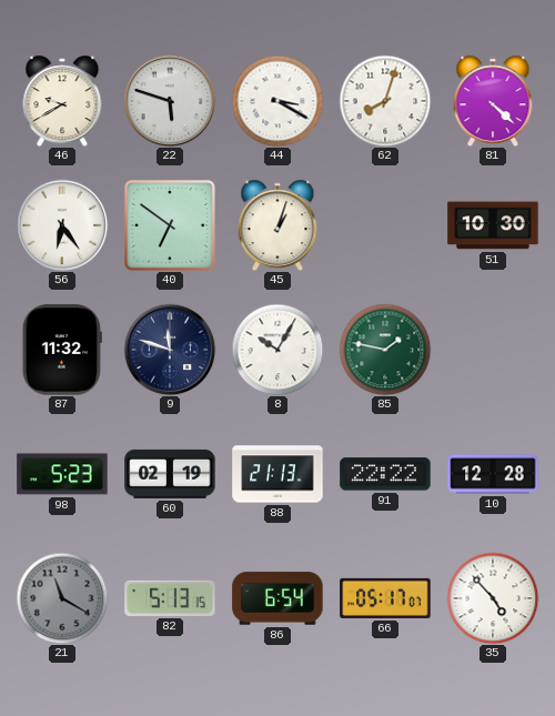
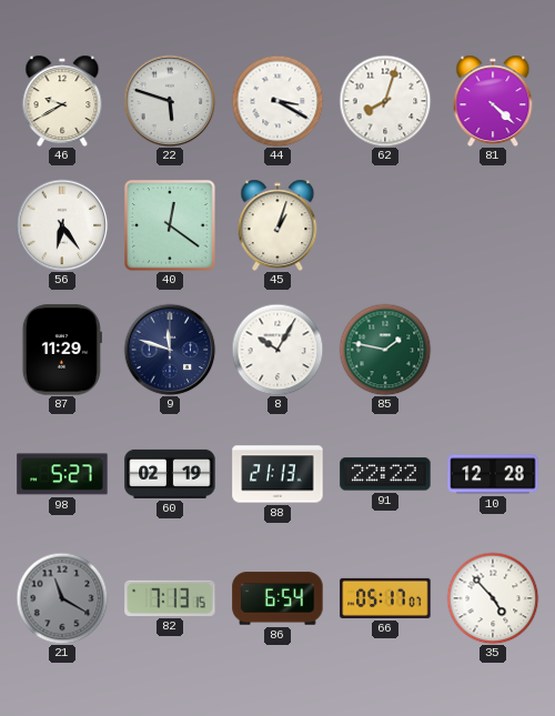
40: 6:51 -> 12:21
51: 10:30 -> none
87: 11:32 -> 11:29
98: 5:23 -> 5:27
82: 5:13 -> 7:13
